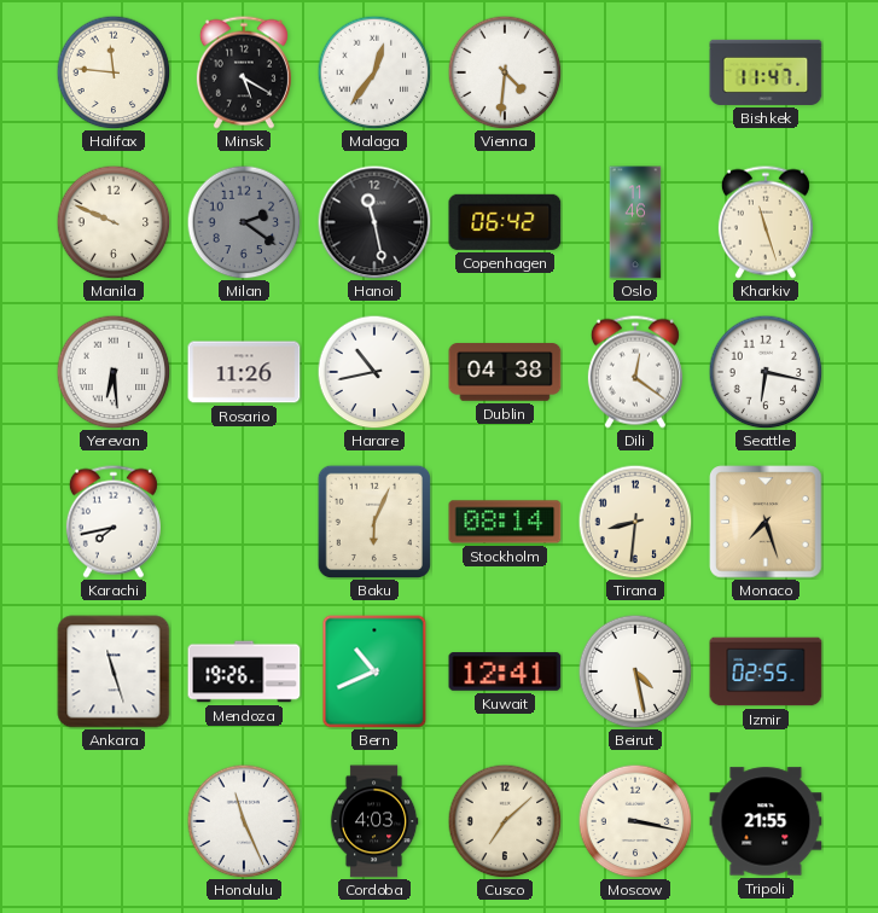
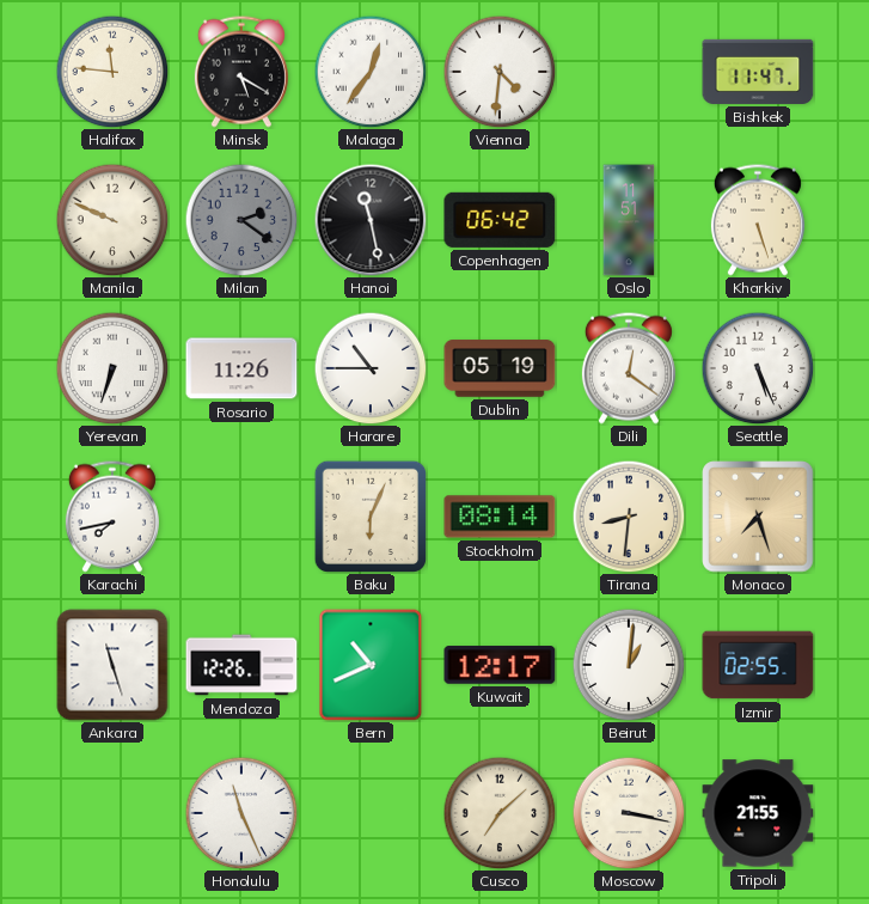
Oslo: 11:46 -> 11:51
Kharkiv: 11:27 -> 5:27
Yerevan: 6:29 -> 6:33
Harare: 10:43 -> 10:45
Dublin: 04:38 -> 05:19
Seattle: 6:17 -> 5:26
Mendoza: 19:26 -> 12:26
Kuwait: 12:41 -> 12:17
Beirut: 4:28 -> 1:01
Cordoba: 4:03 -> none
